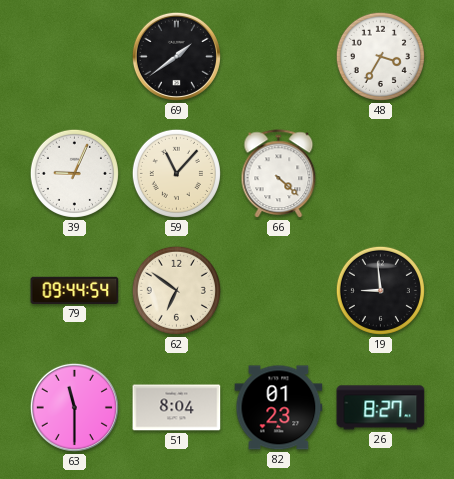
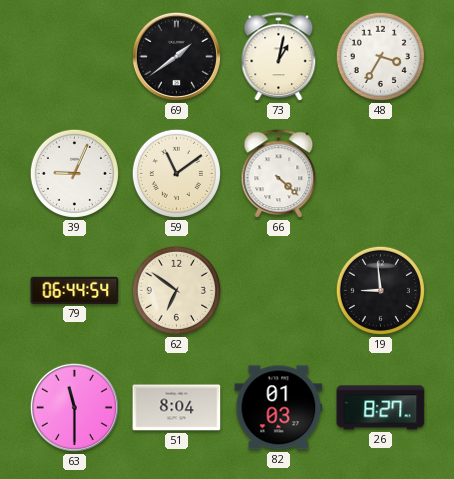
73: none -> 1:02
59: 11:07 -> 11:09
79: 09:44 -> 06:44
82: 01:23 -> 01:03
